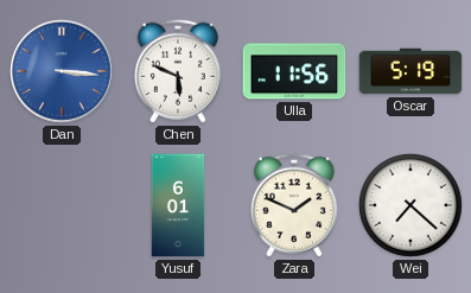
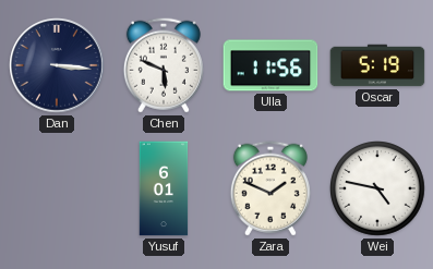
Dan dial: blue -> navy
Wei: 7:22 -> 4:47
